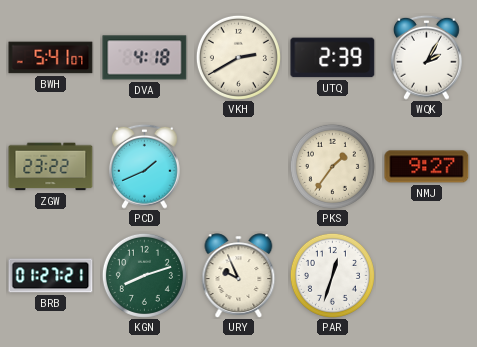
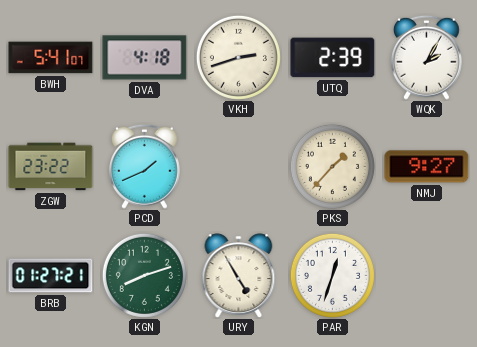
VKH: 2:40 -> 2:42
PKS: 1:36 -> 1:37
URY: 9:56 -> 4:55
